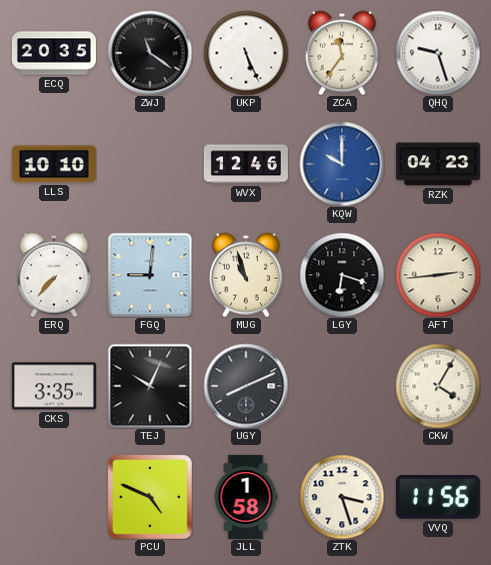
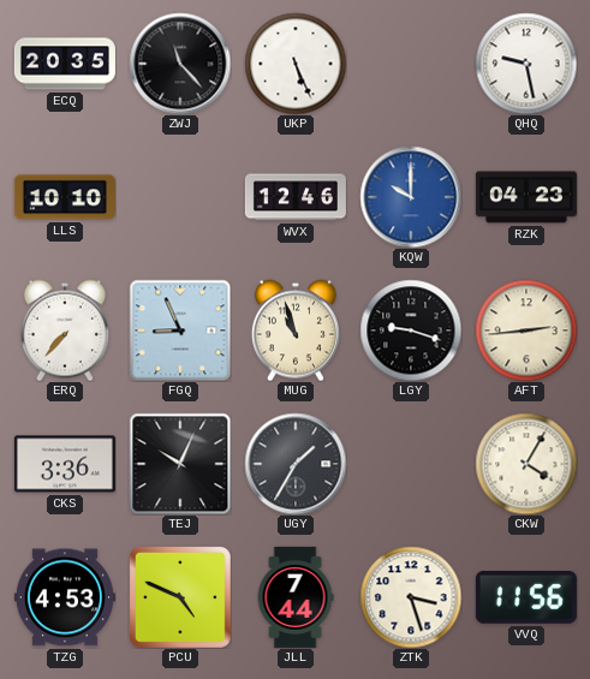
ZWJ: 11:21 -> 11:23
ZCA: 11:36 -> none
QHQ: 9:27 -> 9:28
FGQ: 9:01 -> 8:56
LGY: 6:18 -> 9:18
CKS: 3:35 -> 3:36
UGY: 8:11 -> 1:35
TZG: none -> 4:53
JLL: 1:58 -> 7:44
